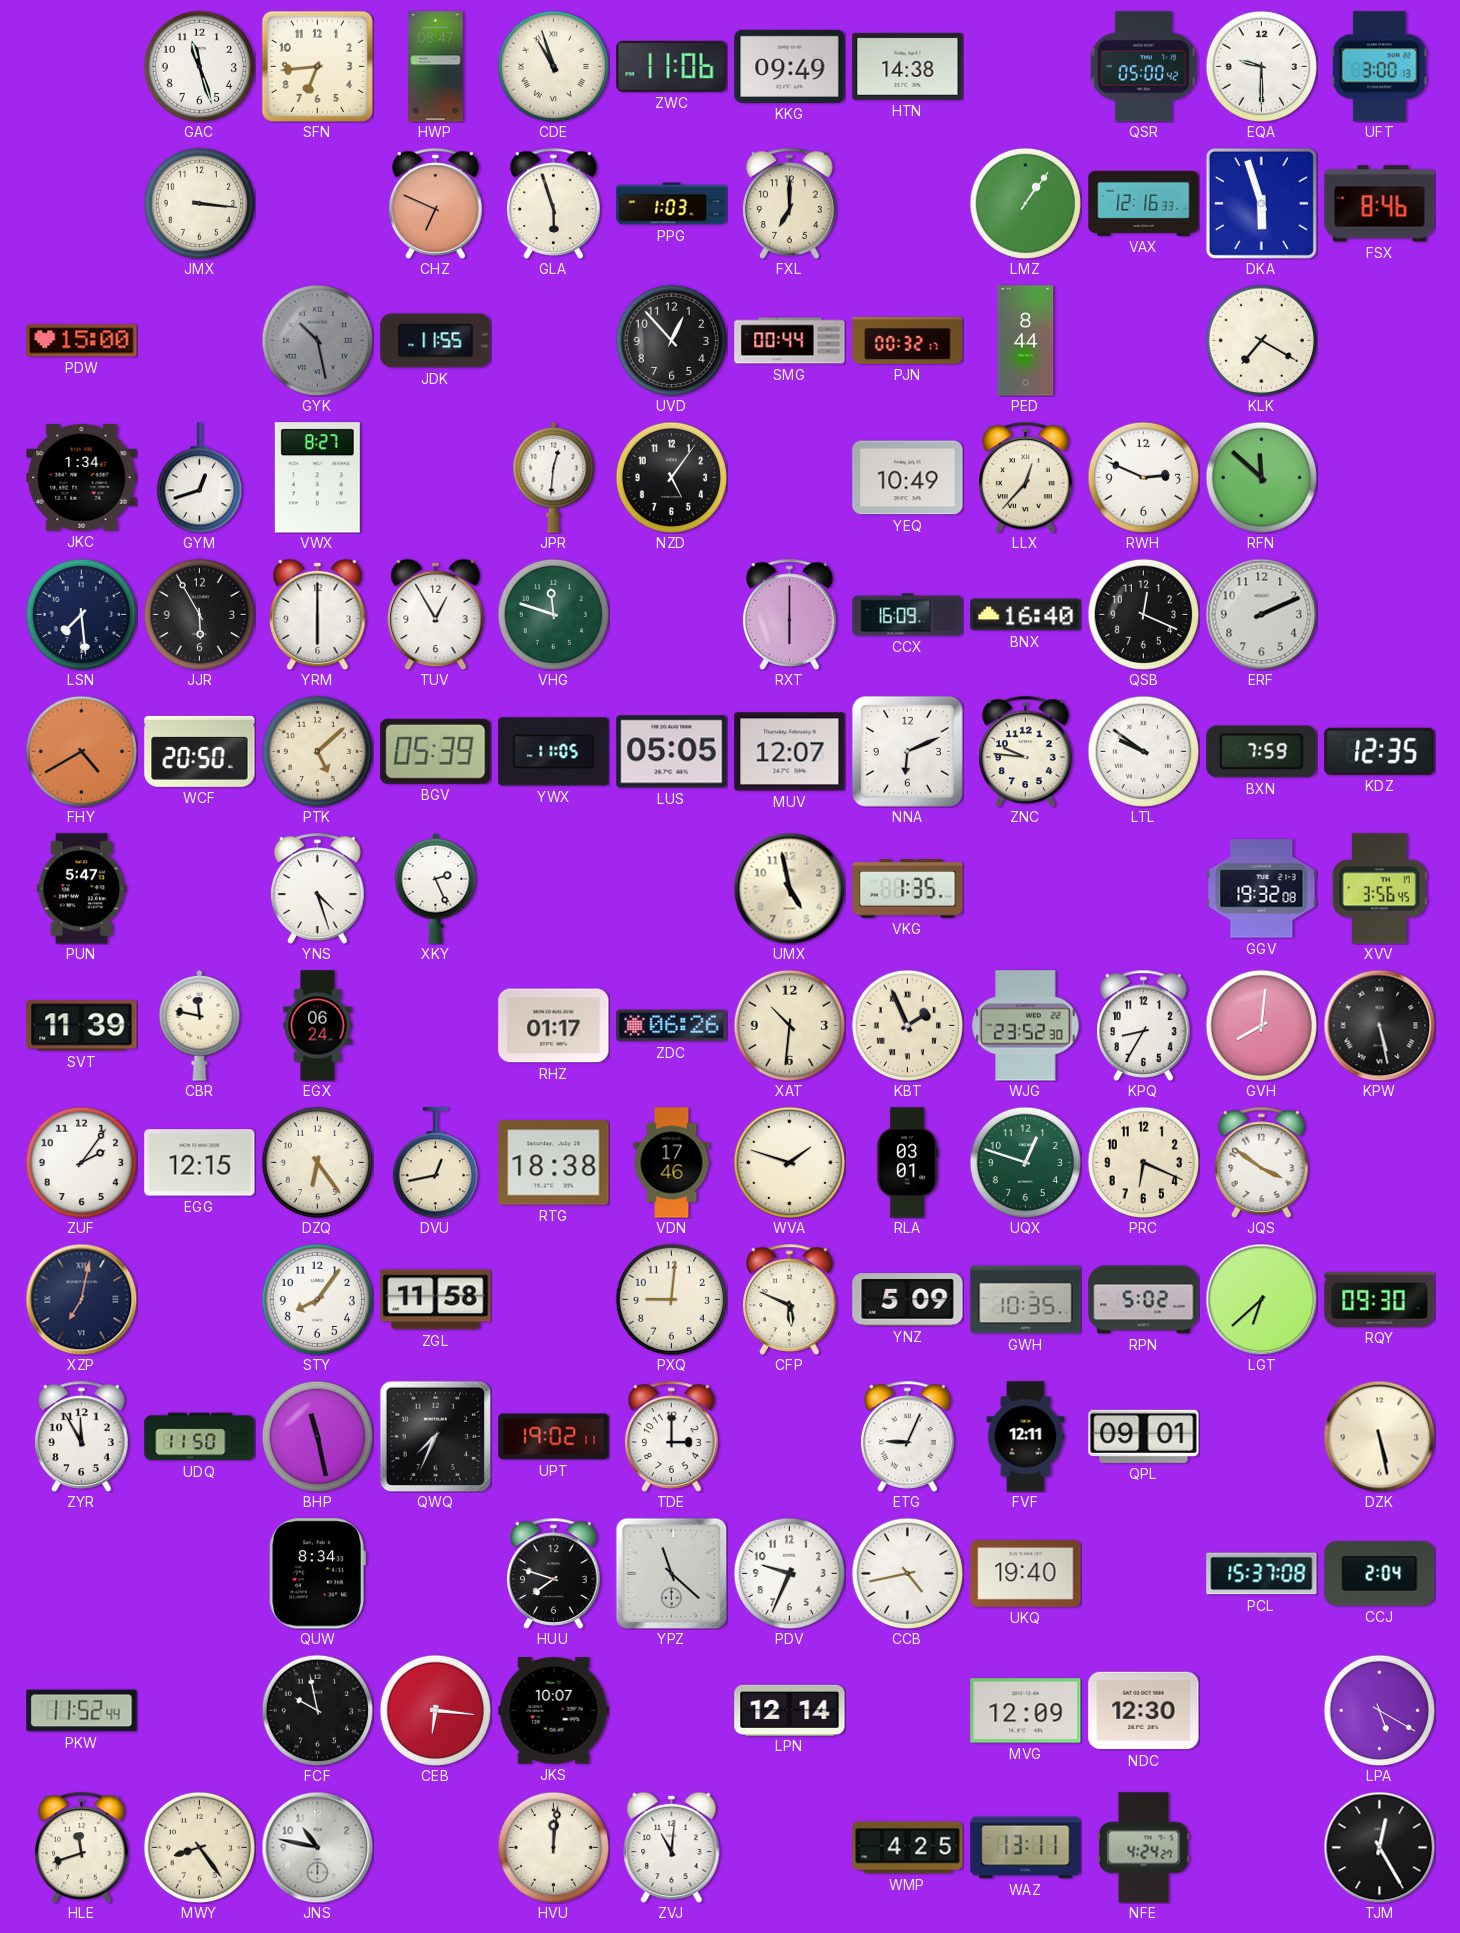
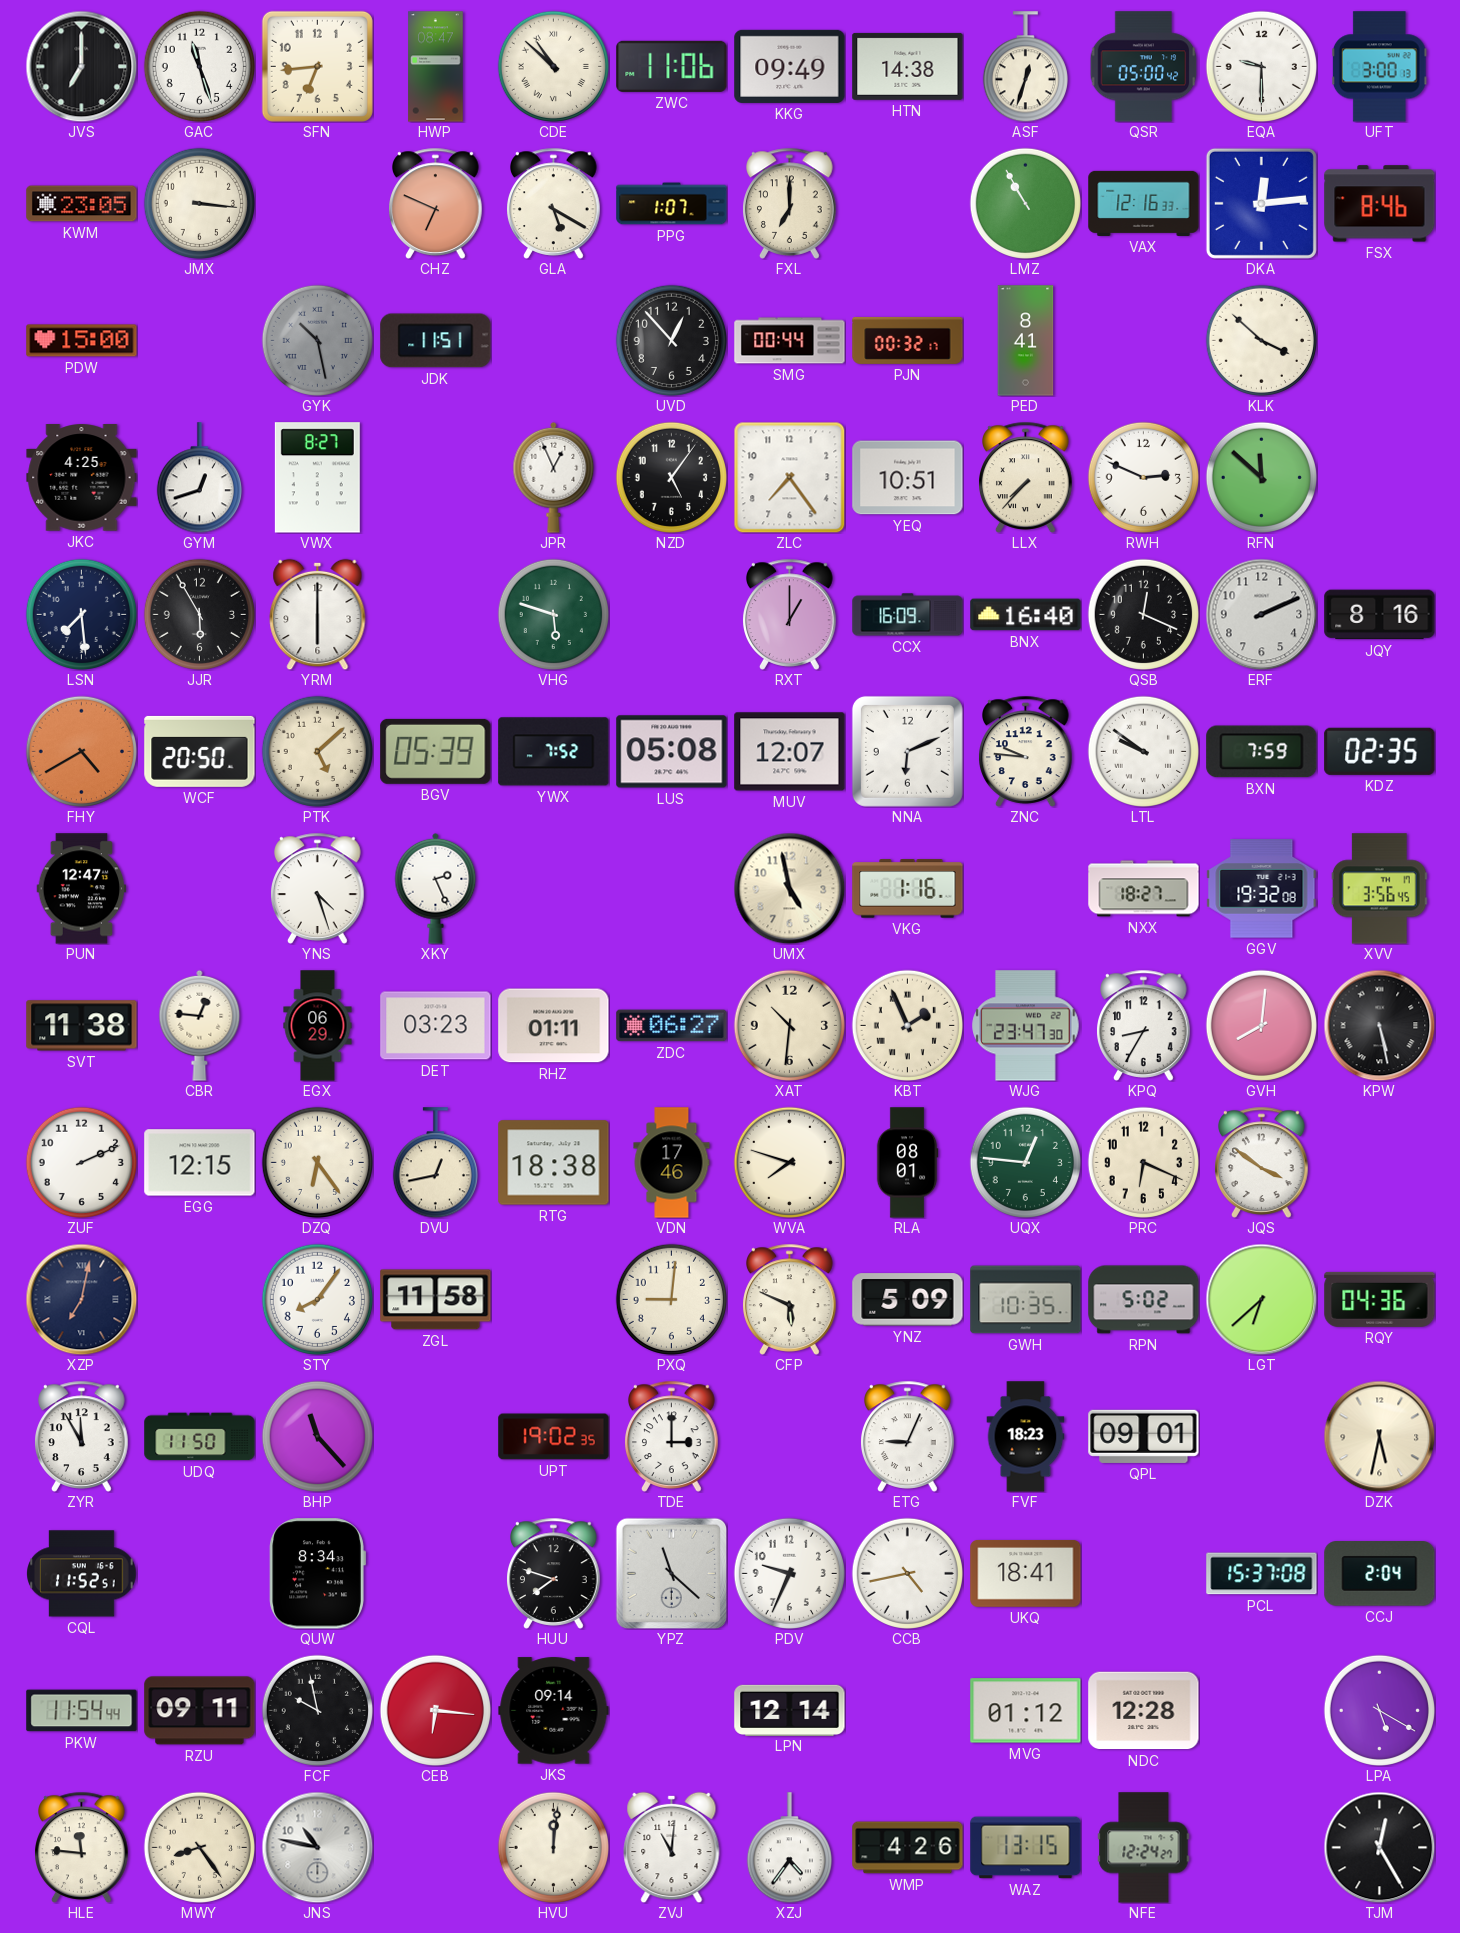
JVS: none -> 7:00
CDE: 10:57 -> 10:52
ASF: none -> 12:33
KWM: none -> 23:05
GLA: 5:57 -> 5:20
PPG: 1:03 -> 1:07
LMZ: 1:06 -> 10:55
DKA: 5:57 -> 12:14
JDK: 11:55 -> 11:51
PED: 8:44 -> 8:41
KLK: 7:20 -> 3:52
JKC: 1:34 -> 4:25
JPR: 12:31 -> 12:56
ZLC: none -> 7:24
YEQ: 10:49 -> 10:51
LLX: 12:37 -> 7:37
TUV: 12:55 -> none
VHG: 11:48 -> 5:48
RXT: 6:00 -> 1:00
JQY: none -> 8:16
YWX: 11:05 -> 7:52
LUS: 05:05 -> 05:08
KDZ: 12:35 -> 02:35
PUN: 5:47 -> 12:47
VKG: 1:35 -> 1:16
NXX: none -> 18:27
SVT: 11:39 -> 11:38
CBR: 11:47 -> 12:46
EGX: 06:24 -> 06:29
DET: none -> 03:23
RHZ: 01:17 -> 01:11
ZDC: 06:26 -> 06:27
WJG: 23:52 -> 23:47
ZUF: 2:06 -> 2:11
WVA: 1:48 -> 7:48
RLA: 03:01 -> 08:01
UQX: 12:48 -> 12:46
RQY: 09:30 -> 04:36
BHP: 11:28 -> 11:23
QWQ: 7:34 -> none
UPT: 19:02:11 -> 19:02:35
FVF: 12:11 -> 18:23
DZK: 5:28 -> 5:32
CQL: none -> 11:52
UKQ: 19:40 -> 18:41
PKW: 11:52 -> 11:54
RZU: none -> 09:11
JKS: 10:07 -> 09:14
MVG: 12:09 -> 01:12
NDC: 12:30 -> 12:28
HLE: 11:42 -> 11:46
XZJ: none -> 4:36
WMP: 4:25 -> 4:26
WAZ: 13:11 -> 13:15
NFE: 4:24 -> 12:24
